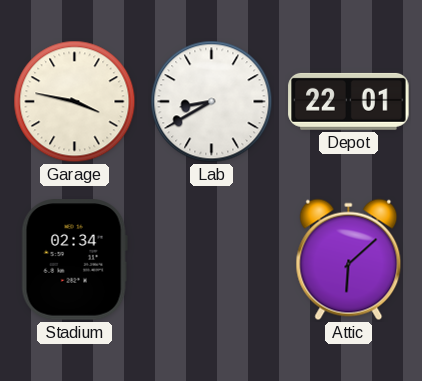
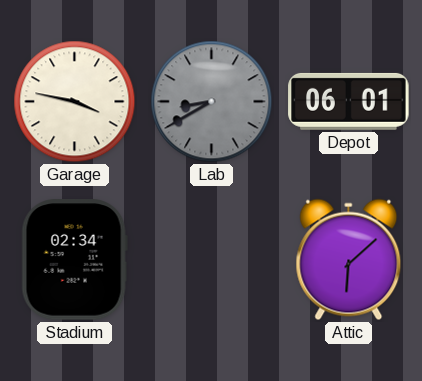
Lab dial: white -> grey
Depot: 22:01 -> 06:01
